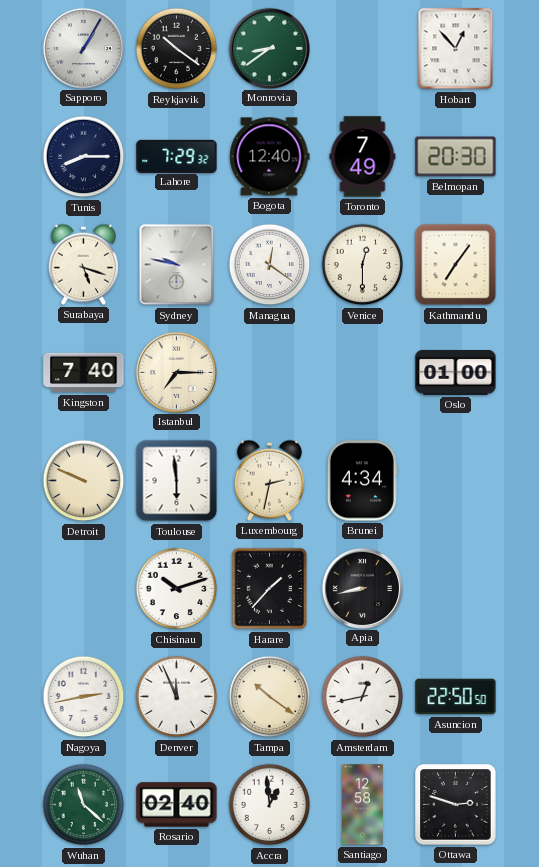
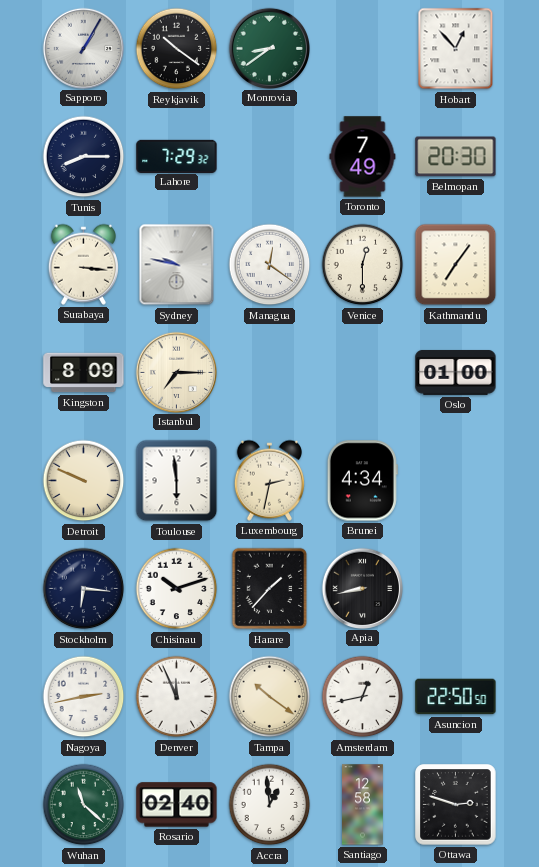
Bogota: 12:40 -> none
Surabaya: 5:18 -> 3:16
Kingston: 7:40 -> 8:09
Stockholm: none -> 6:16
